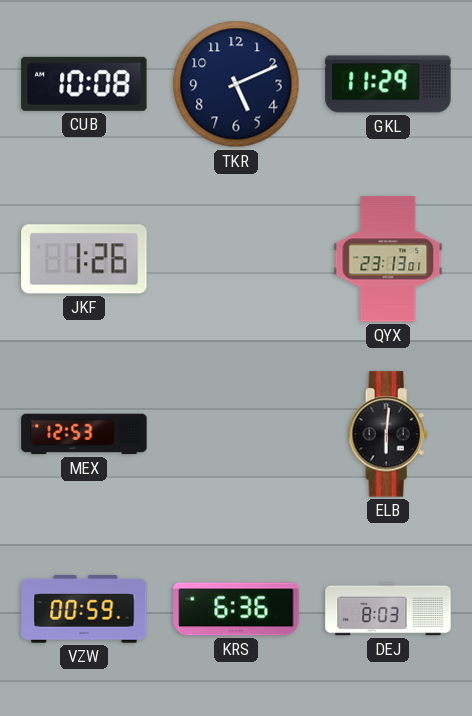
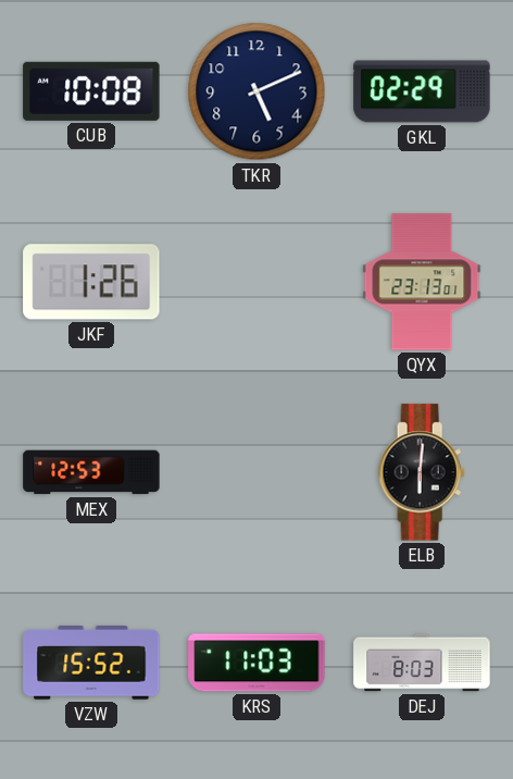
GKL: 11:29 -> 02:29
VZW: 00:59 -> 15:52
KRS: 6:36 -> 11:03
